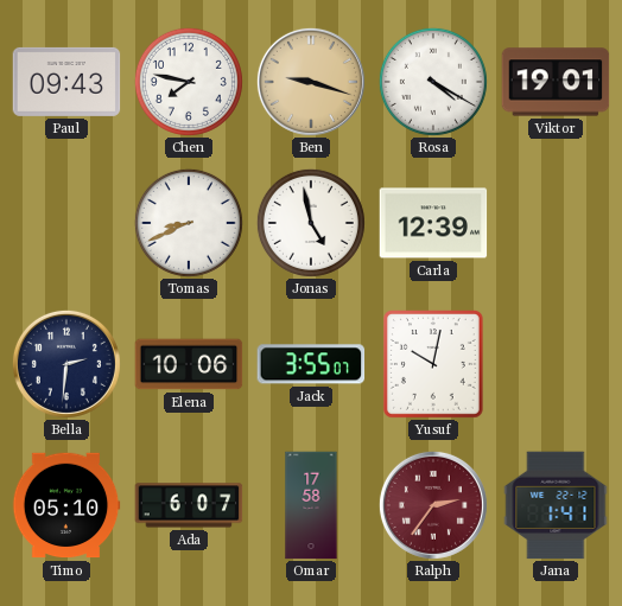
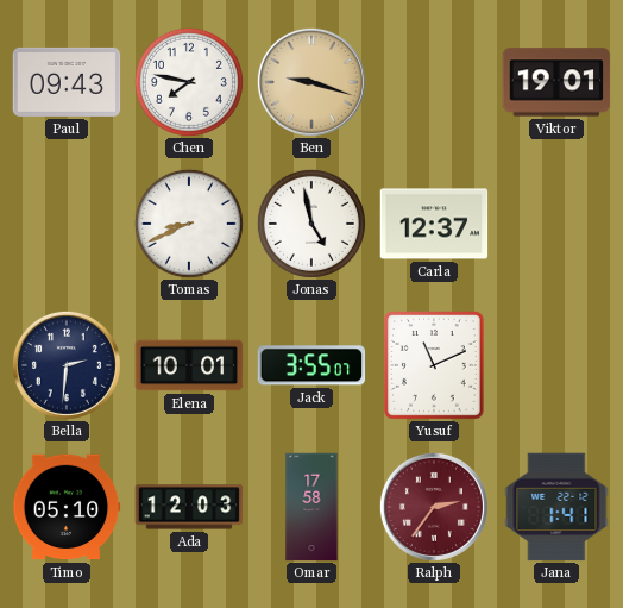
Rosa: 4:20 -> none
Carla: 12:39 -> 12:37
Elena: 10:06 -> 10:01
Yusuf: 10:02 -> 11:11
Ada: 6:07 -> 12:03
